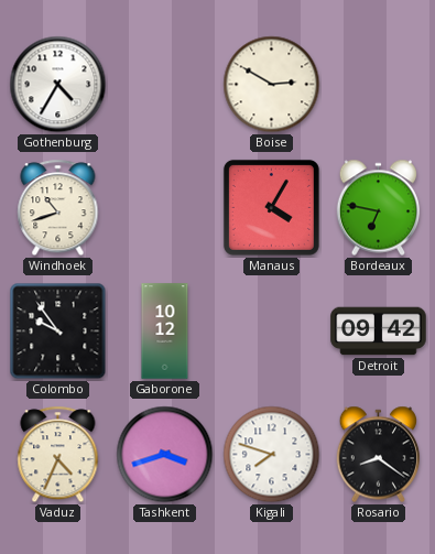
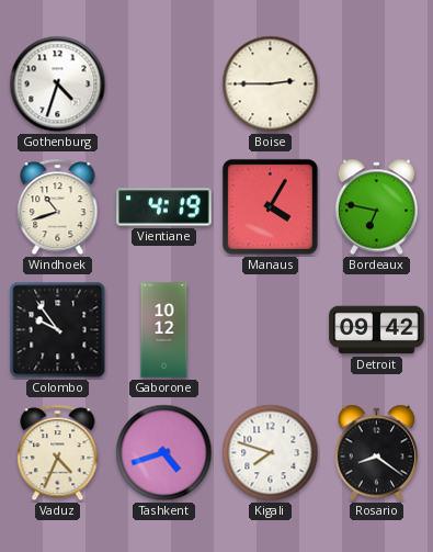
Gothenburg: 4:35 -> 4:33
Boise: 2:50 -> 2:45
Vientiane: none -> 4:19
Tashkent: 3:42 -> 4:42
